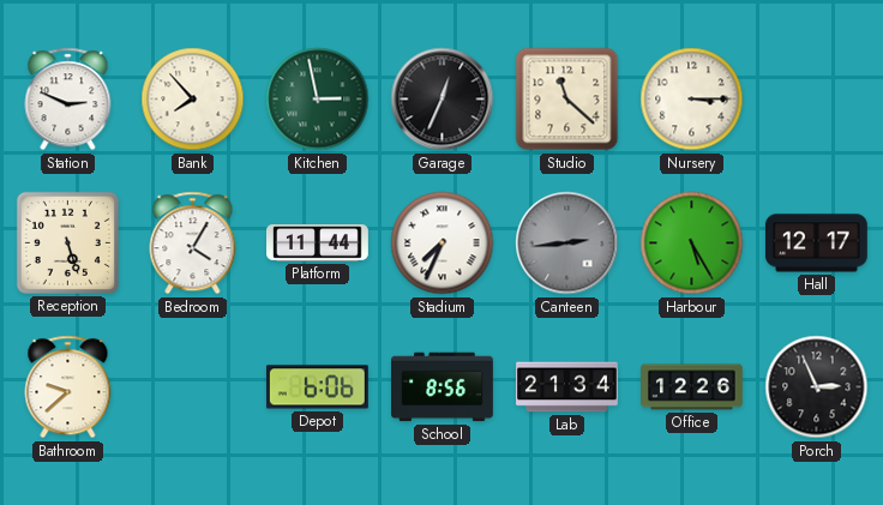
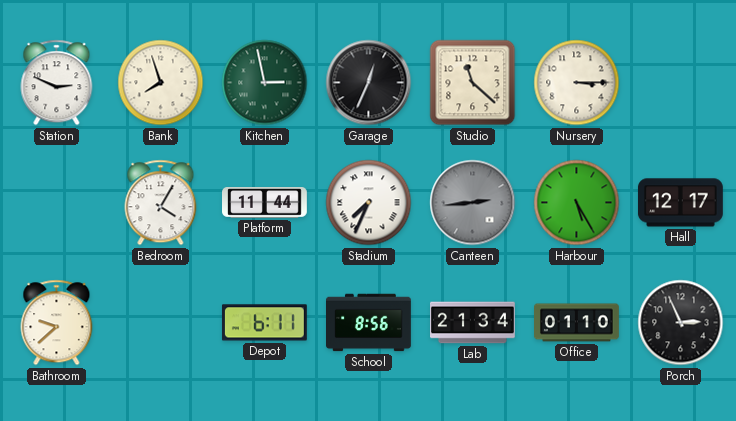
Bank: 7:53 -> 7:57
Reception: 5:27 -> none
Depot: 6:06 -> 6:11
Office: 12:26 -> 01:10
